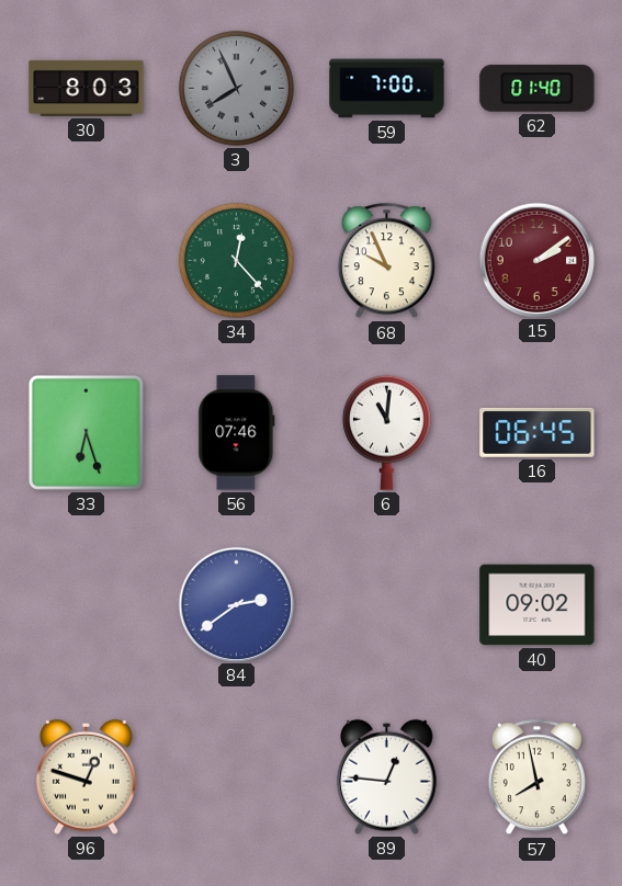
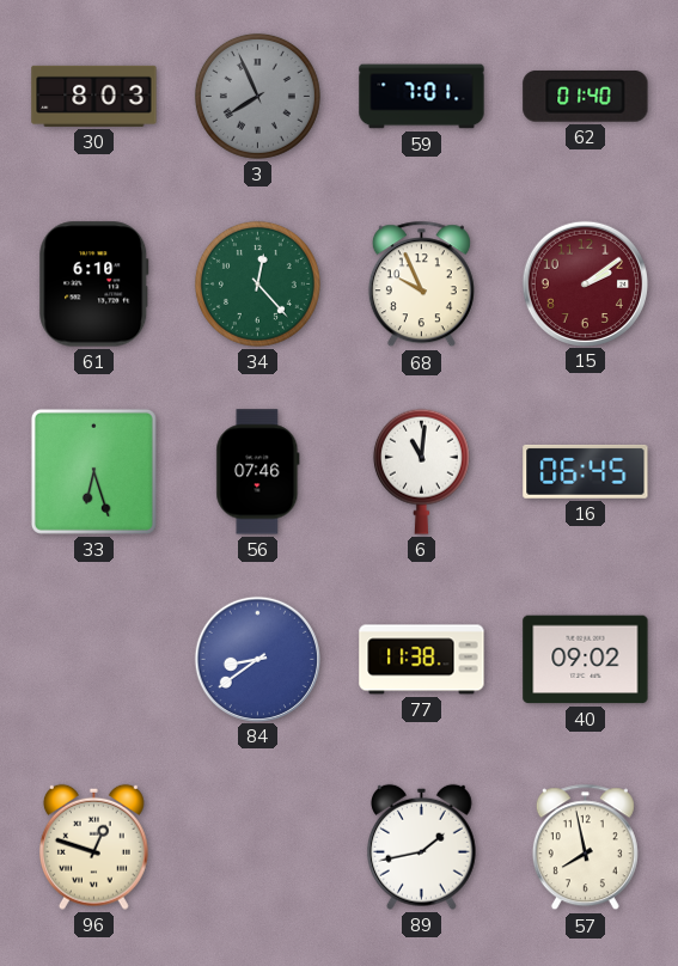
59: 7:00 -> 7:01
61: none -> 6:10
84: 2:39 -> 8:39
77: none -> 11:38
89: 12:46 -> 1:43
